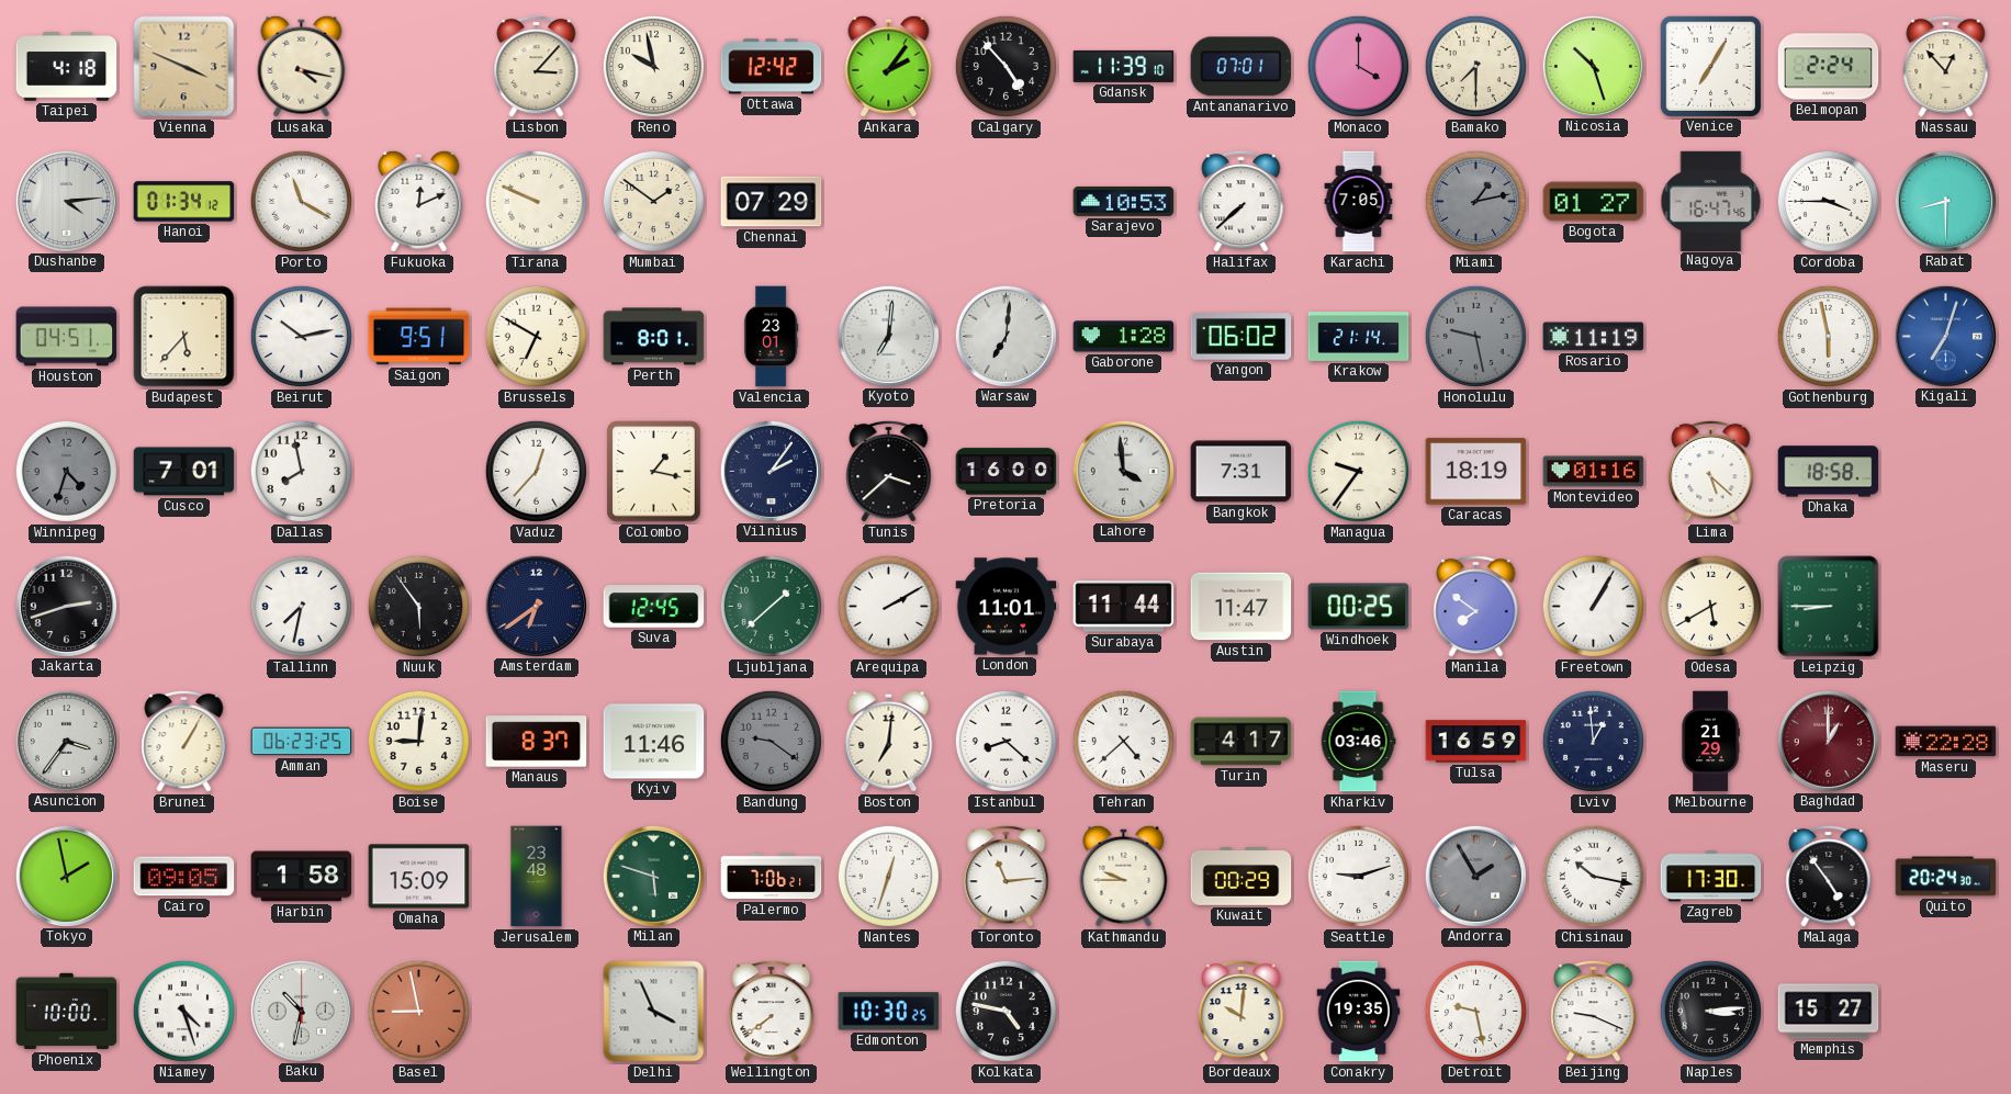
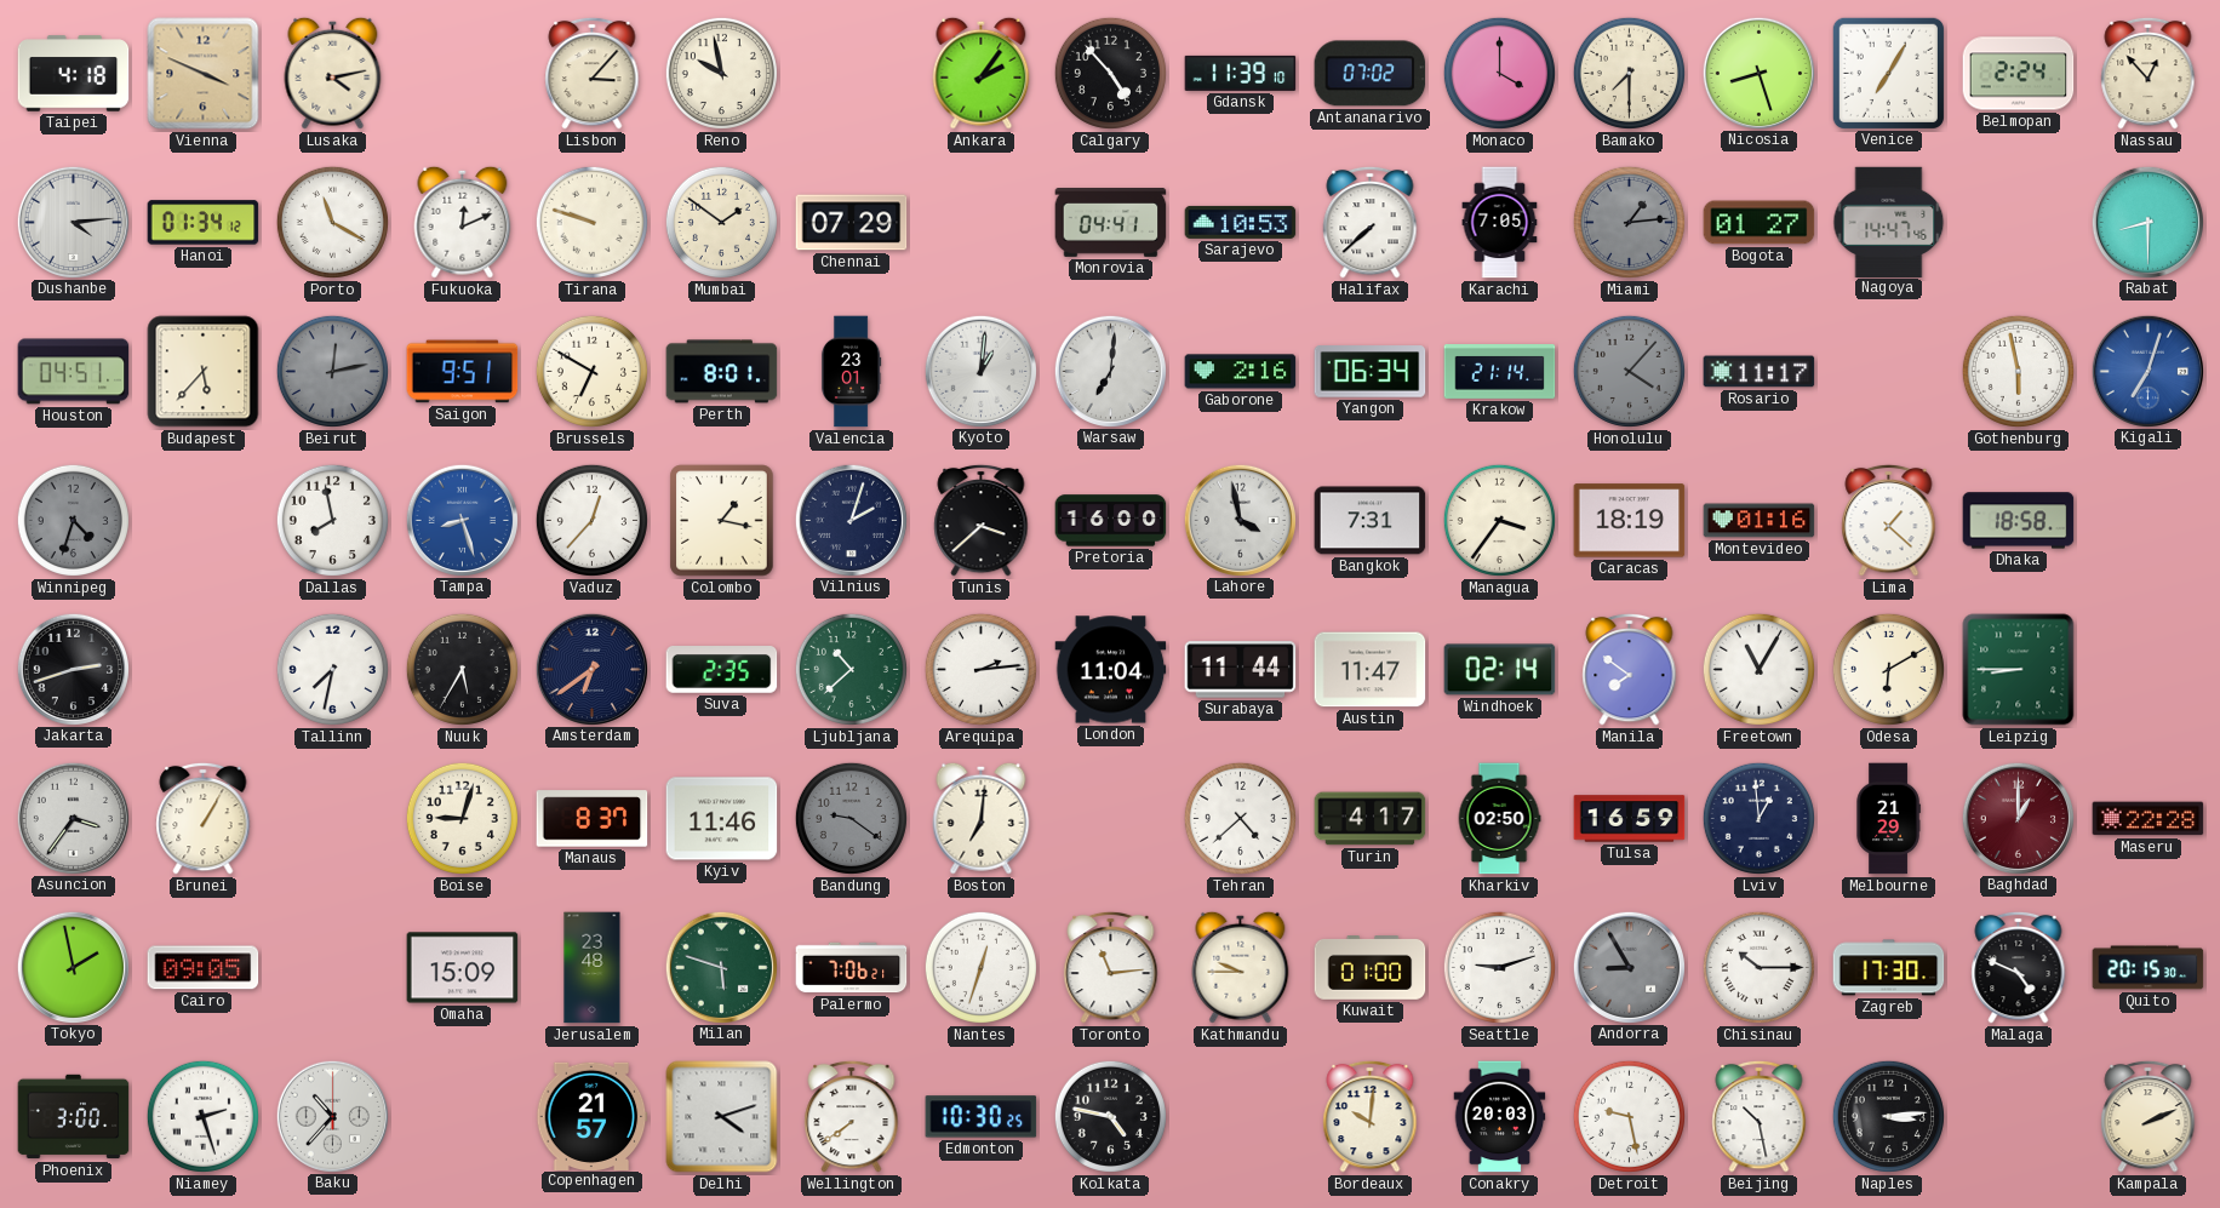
Lusaka: 4:17 -> 4:13
Ottawa: 12:42 -> none
Antananarivo: 07:01 -> 07:02
Nicosia: 10:27 -> 8:27
Tirana: 9:49 -> 9:48
Monrovia: none -> 04:41
Miami: 1:13 -> 1:14
Nagoya: 16:47 -> 14:47
Cordoba: 3:45 -> none
Beirut: 10:13 -> 12:13
Beirut dial: white -> grey
Kyoto: 7:01 -> 1:01
Gaborone: 1:28 -> 2:16
Yangon: 06:02 -> 06:34
Honolulu: 9:28 -> 4:07
Rosario: 11:19 -> 11:17
Cusco: 7:01 -> none
Tampa: none -> 8:27
Vilnius: 2:06 -> 2:03
Lahore: 3:59 -> 3:58
Managua: 9:36 -> 3:36
Lima: 5:22 -> 1:22
Nuuk: 5:54 -> 5:35
Suva: 12:45 -> 2:35
Ljubljana: 1:38 -> 10:38
Arequipa: 2:10 -> 2:14
London: 11:01 -> 11:04
Windhoek: 00:25 -> 02:14
Freetown: 1:05 -> 11:05
Odesa: 5:40 -> 6:10
Amman: 06:23 -> none
Boise: 9:01 -> 9:03
Istanbul: 8:22 -> none
Kharkiv: 03:46 -> 02:50
Harbin: 1:58 -> none
Kuwait: 00:29 -> 01:00
Andorra: 1:55 -> 8:55
Chisinau: 10:17 -> 10:15
Malaga: 4:54 -> 4:49
Quito: 20:24 -> 20:15
Phoenix: 10:00 -> 3:00
Niamey: 4:27 -> 2:27
Baku: 10:32 -> 10:37
Basel: 8:58 -> none
Copenhagen: none -> 21:57
Delhi: 3:56 -> 4:12
Conakry: 19:35 -> 20:03
Beijing: 9:19 -> 10:28
Memphis: 15:27 -> none
Kampala: none -> 2:11
